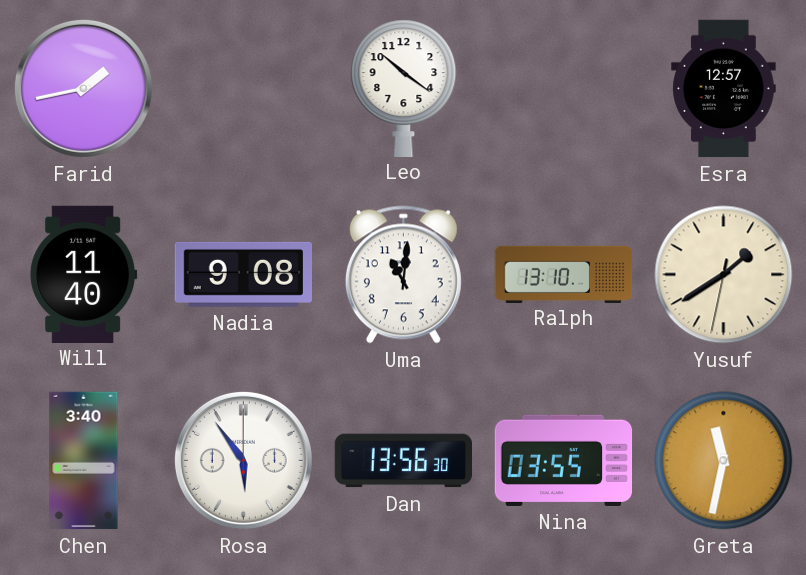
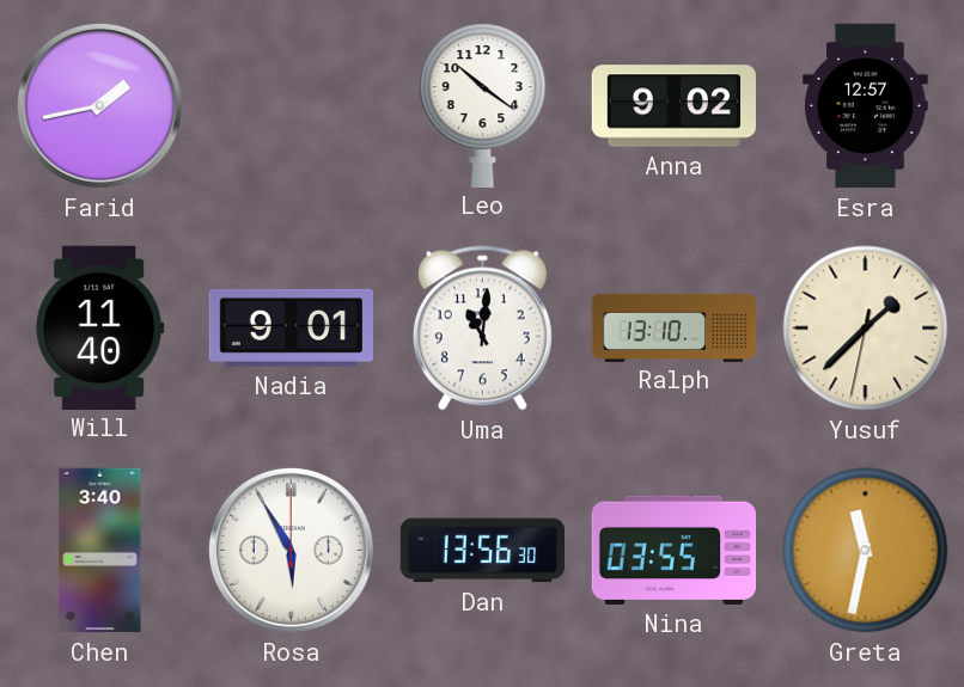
Anna: none -> 9:02
Nadia: 9:08 -> 9:01
Yusuf: 1:39 -> 1:37
Rosa: 5:54 -> 5:55
